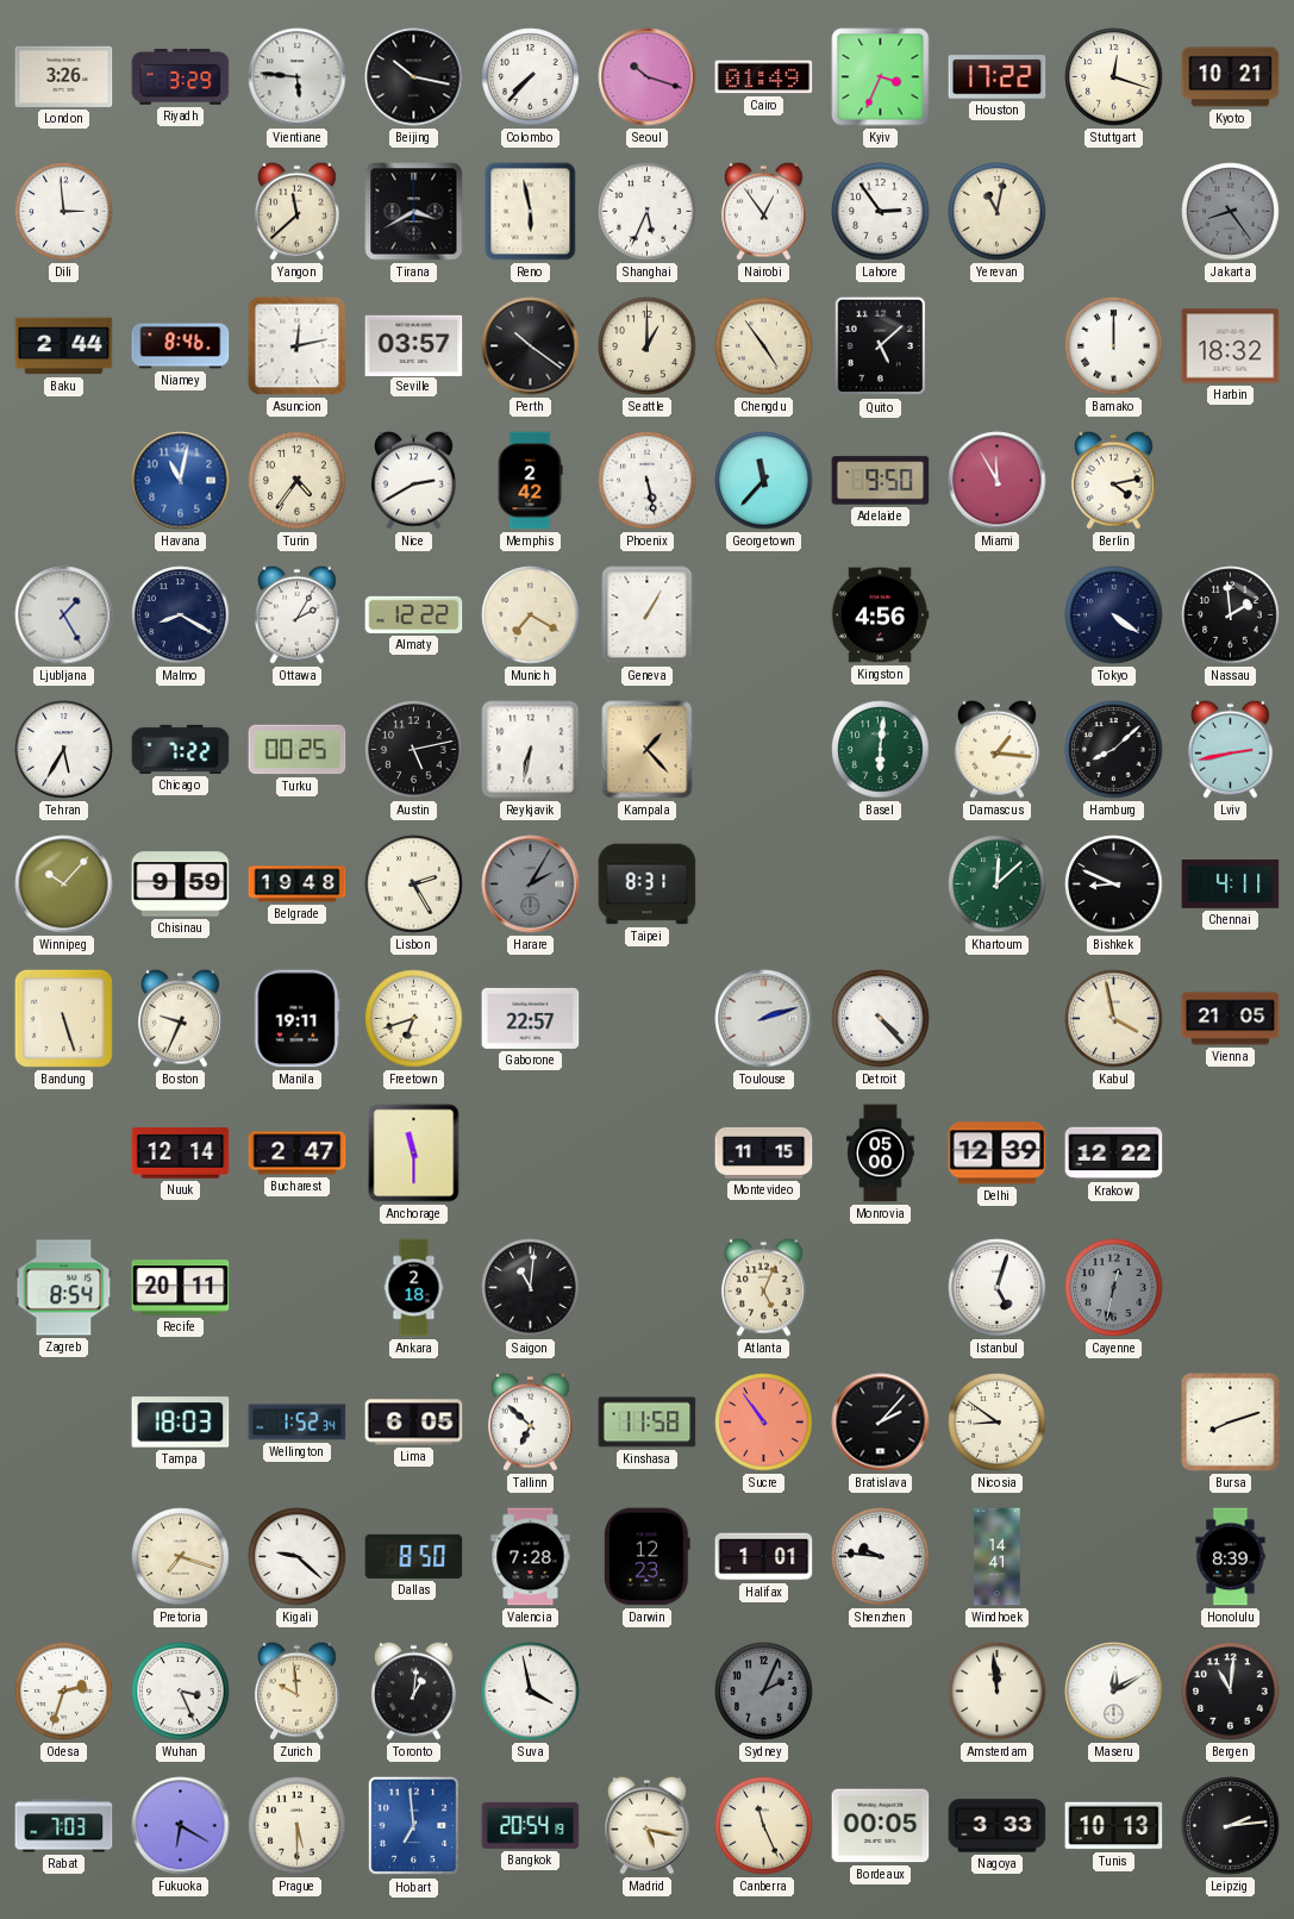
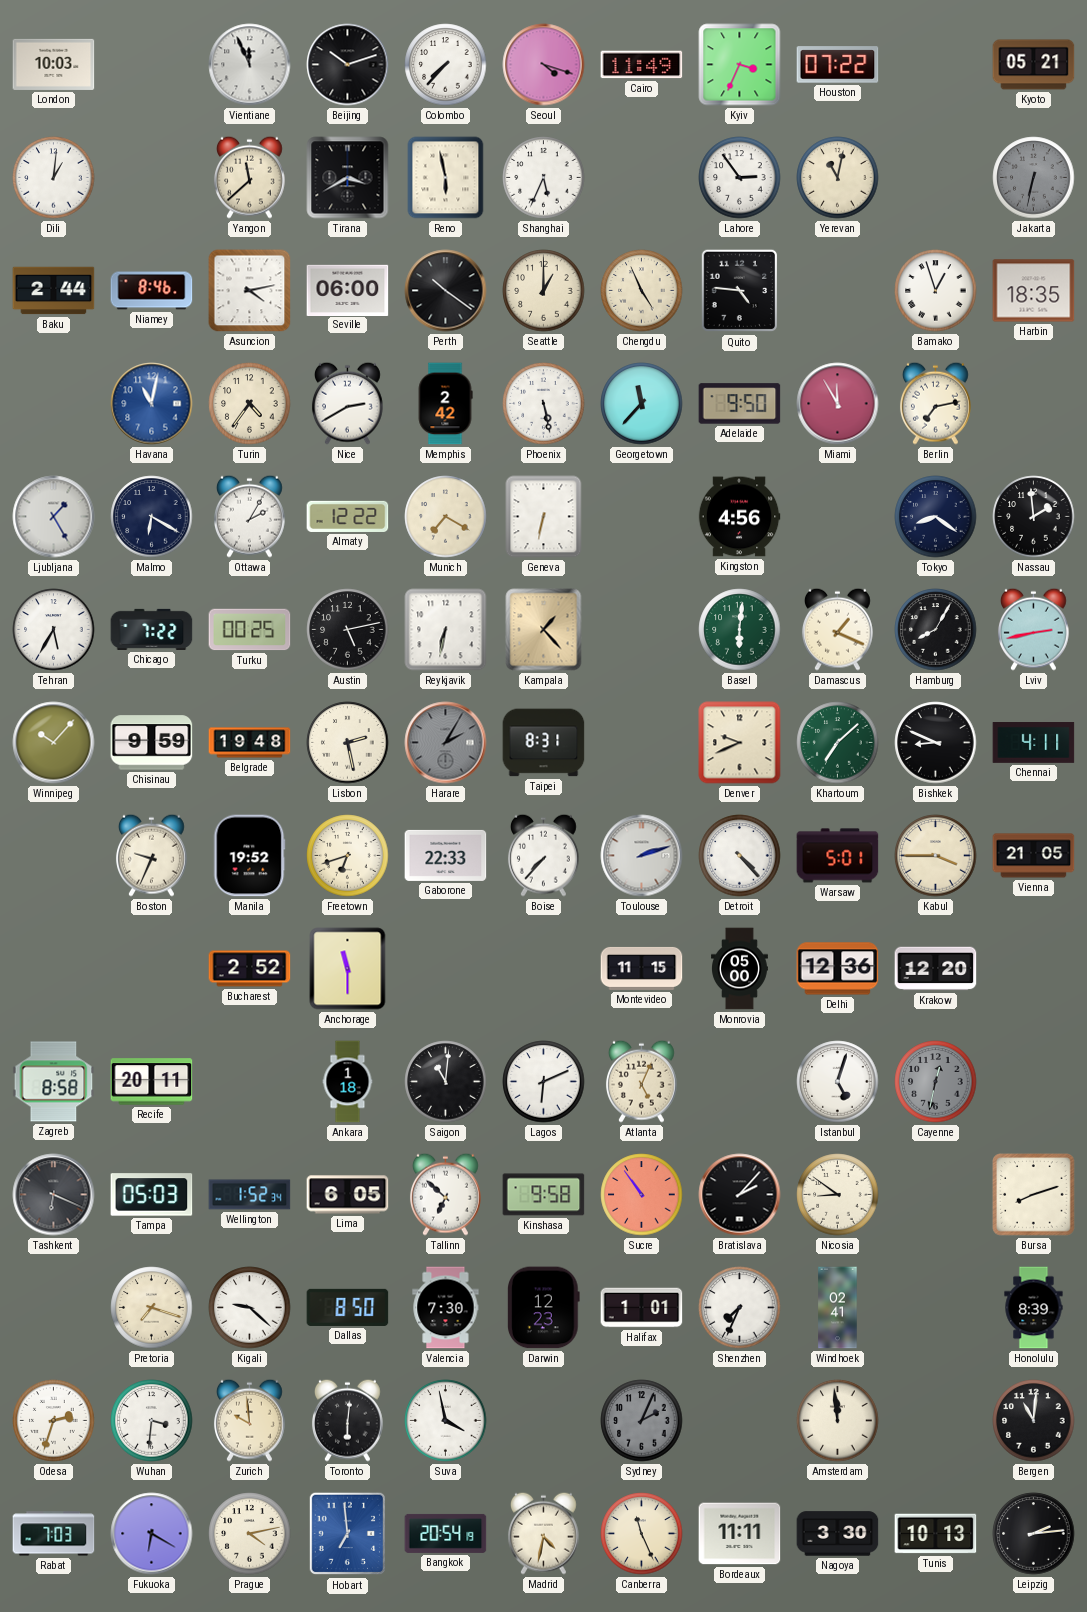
London: 3:26 -> 10:03
Riyadh: 3:29 -> none
Vientiane: 5:46 -> 11:56
Beijing: 10:17 -> 10:12
Seoul: 10:18 -> 4:18
Cairo: 01:49 -> 11:49
Houston: 17:22 -> 07:22
Stuttgart: 12:18 -> none
Kyoto: 10:21 -> 05:21
Dili: 2:59 -> 1:01
Nairobi: 12:54 -> none
Jakarta: 8:24 -> 6:32
Asuncion: 12:13 -> 4:13
Seville: 03:57 -> 06:00
Chengdu: 4:54 -> 4:56
Quito: 5:08 -> 4:46
Bamako: 12:00 -> 12:57
Harbin: 18:32 -> 18:35
Berlin: 4:13 -> 7:13
Malmo: 8:20 -> 6:20
Geneva: 1:05 -> 6:32
Tokyo: 4:21 -> 8:21
Damascus: 1:16 -> 1:19
Hamburg: 8:08 -> 8:05
Lisbon: 2:25 -> 2:28
Denver: none -> 9:41
Khartoum: 12:08 -> 7:08
Bandung: 5:27 -> none
Manila: 19:11 -> 19:52
Gaborone: 22:57 -> 22:33
Boise: none -> 7:37
Warsaw: none -> 5:01
Kabul: 3:58 -> 3:45
Nuuk: 12:14 -> none
Bucharest: 2:47 -> 2:52
Delhi: 12:39 -> 12:36
Krakow: 12:22 -> 12:20
Zagreb: 8:54 -> 8:58
Ankara: 2:18 -> 1:18
Lagos: none -> 6:11
Tashkent: none -> 6:19
Tampa: 18:03 -> 05:03
Kinshasa: 11:58 -> 9:58
Valencia: 7:28 -> 7:30
Shenzhen: 9:46 -> 7:34
Windhoek: 14:41 -> 02:41
Wuhan: 3:26 -> 3:31
Toronto: 1:01 -> 6:01
Maseru: 12:10 -> none
Prague: 5:30 -> 4:13
Madrid: 5:17 -> 4:32
Bordeaux: 00:05 -> 11:11
Nagoya: 3:33 -> 3:30
